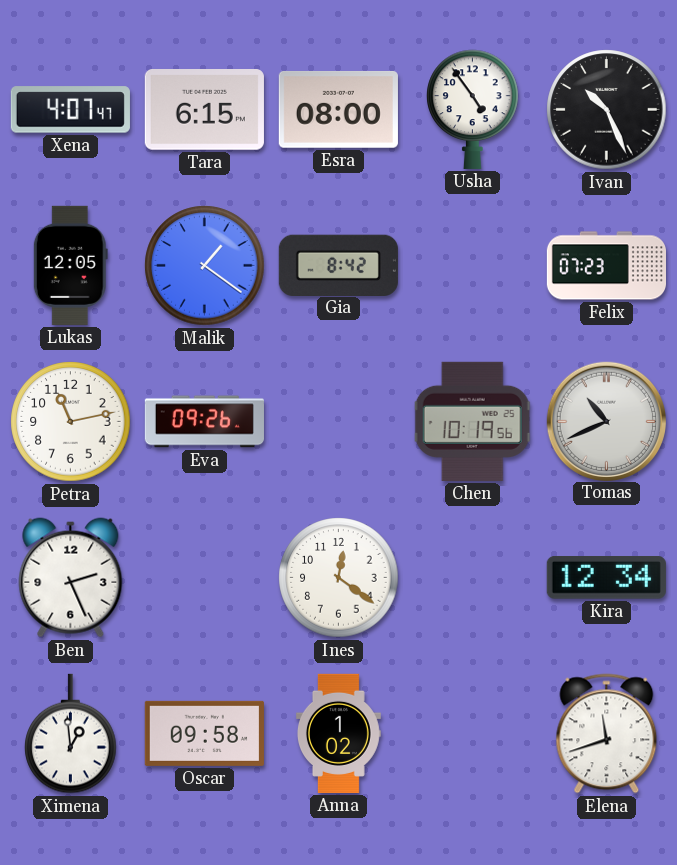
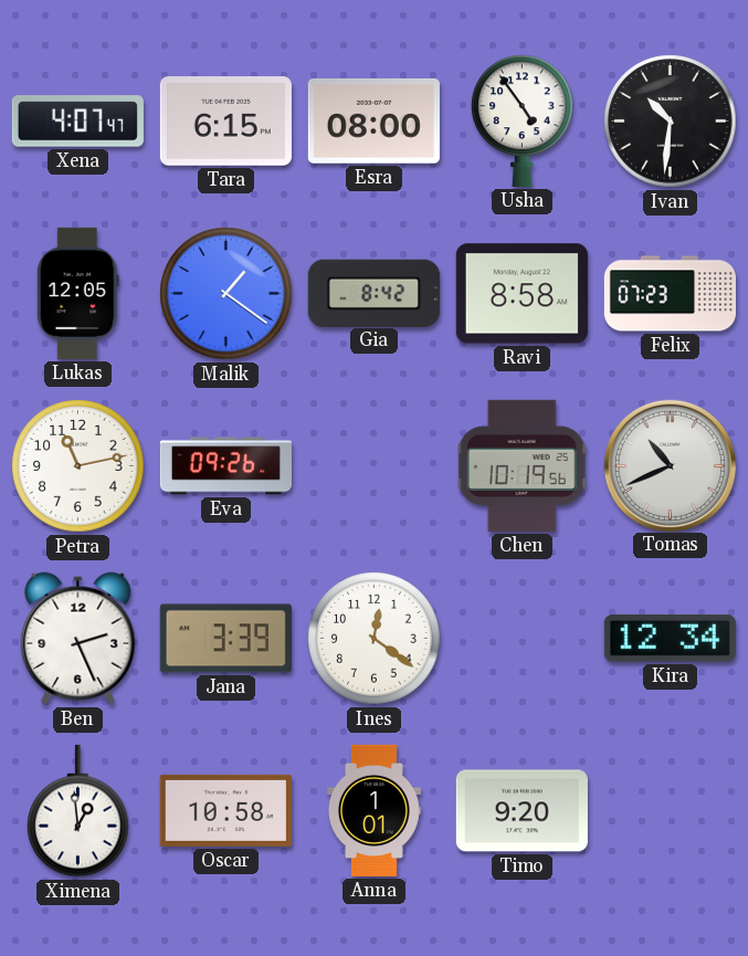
Ivan: 10:26 -> 10:31
Ravi: none -> 8:58
Jana: none -> 3:39
Oscar: 09:58 -> 10:58
Anna: 1:02 -> 1:01
Timo: none -> 9:20
Elena: 11:42 -> none
